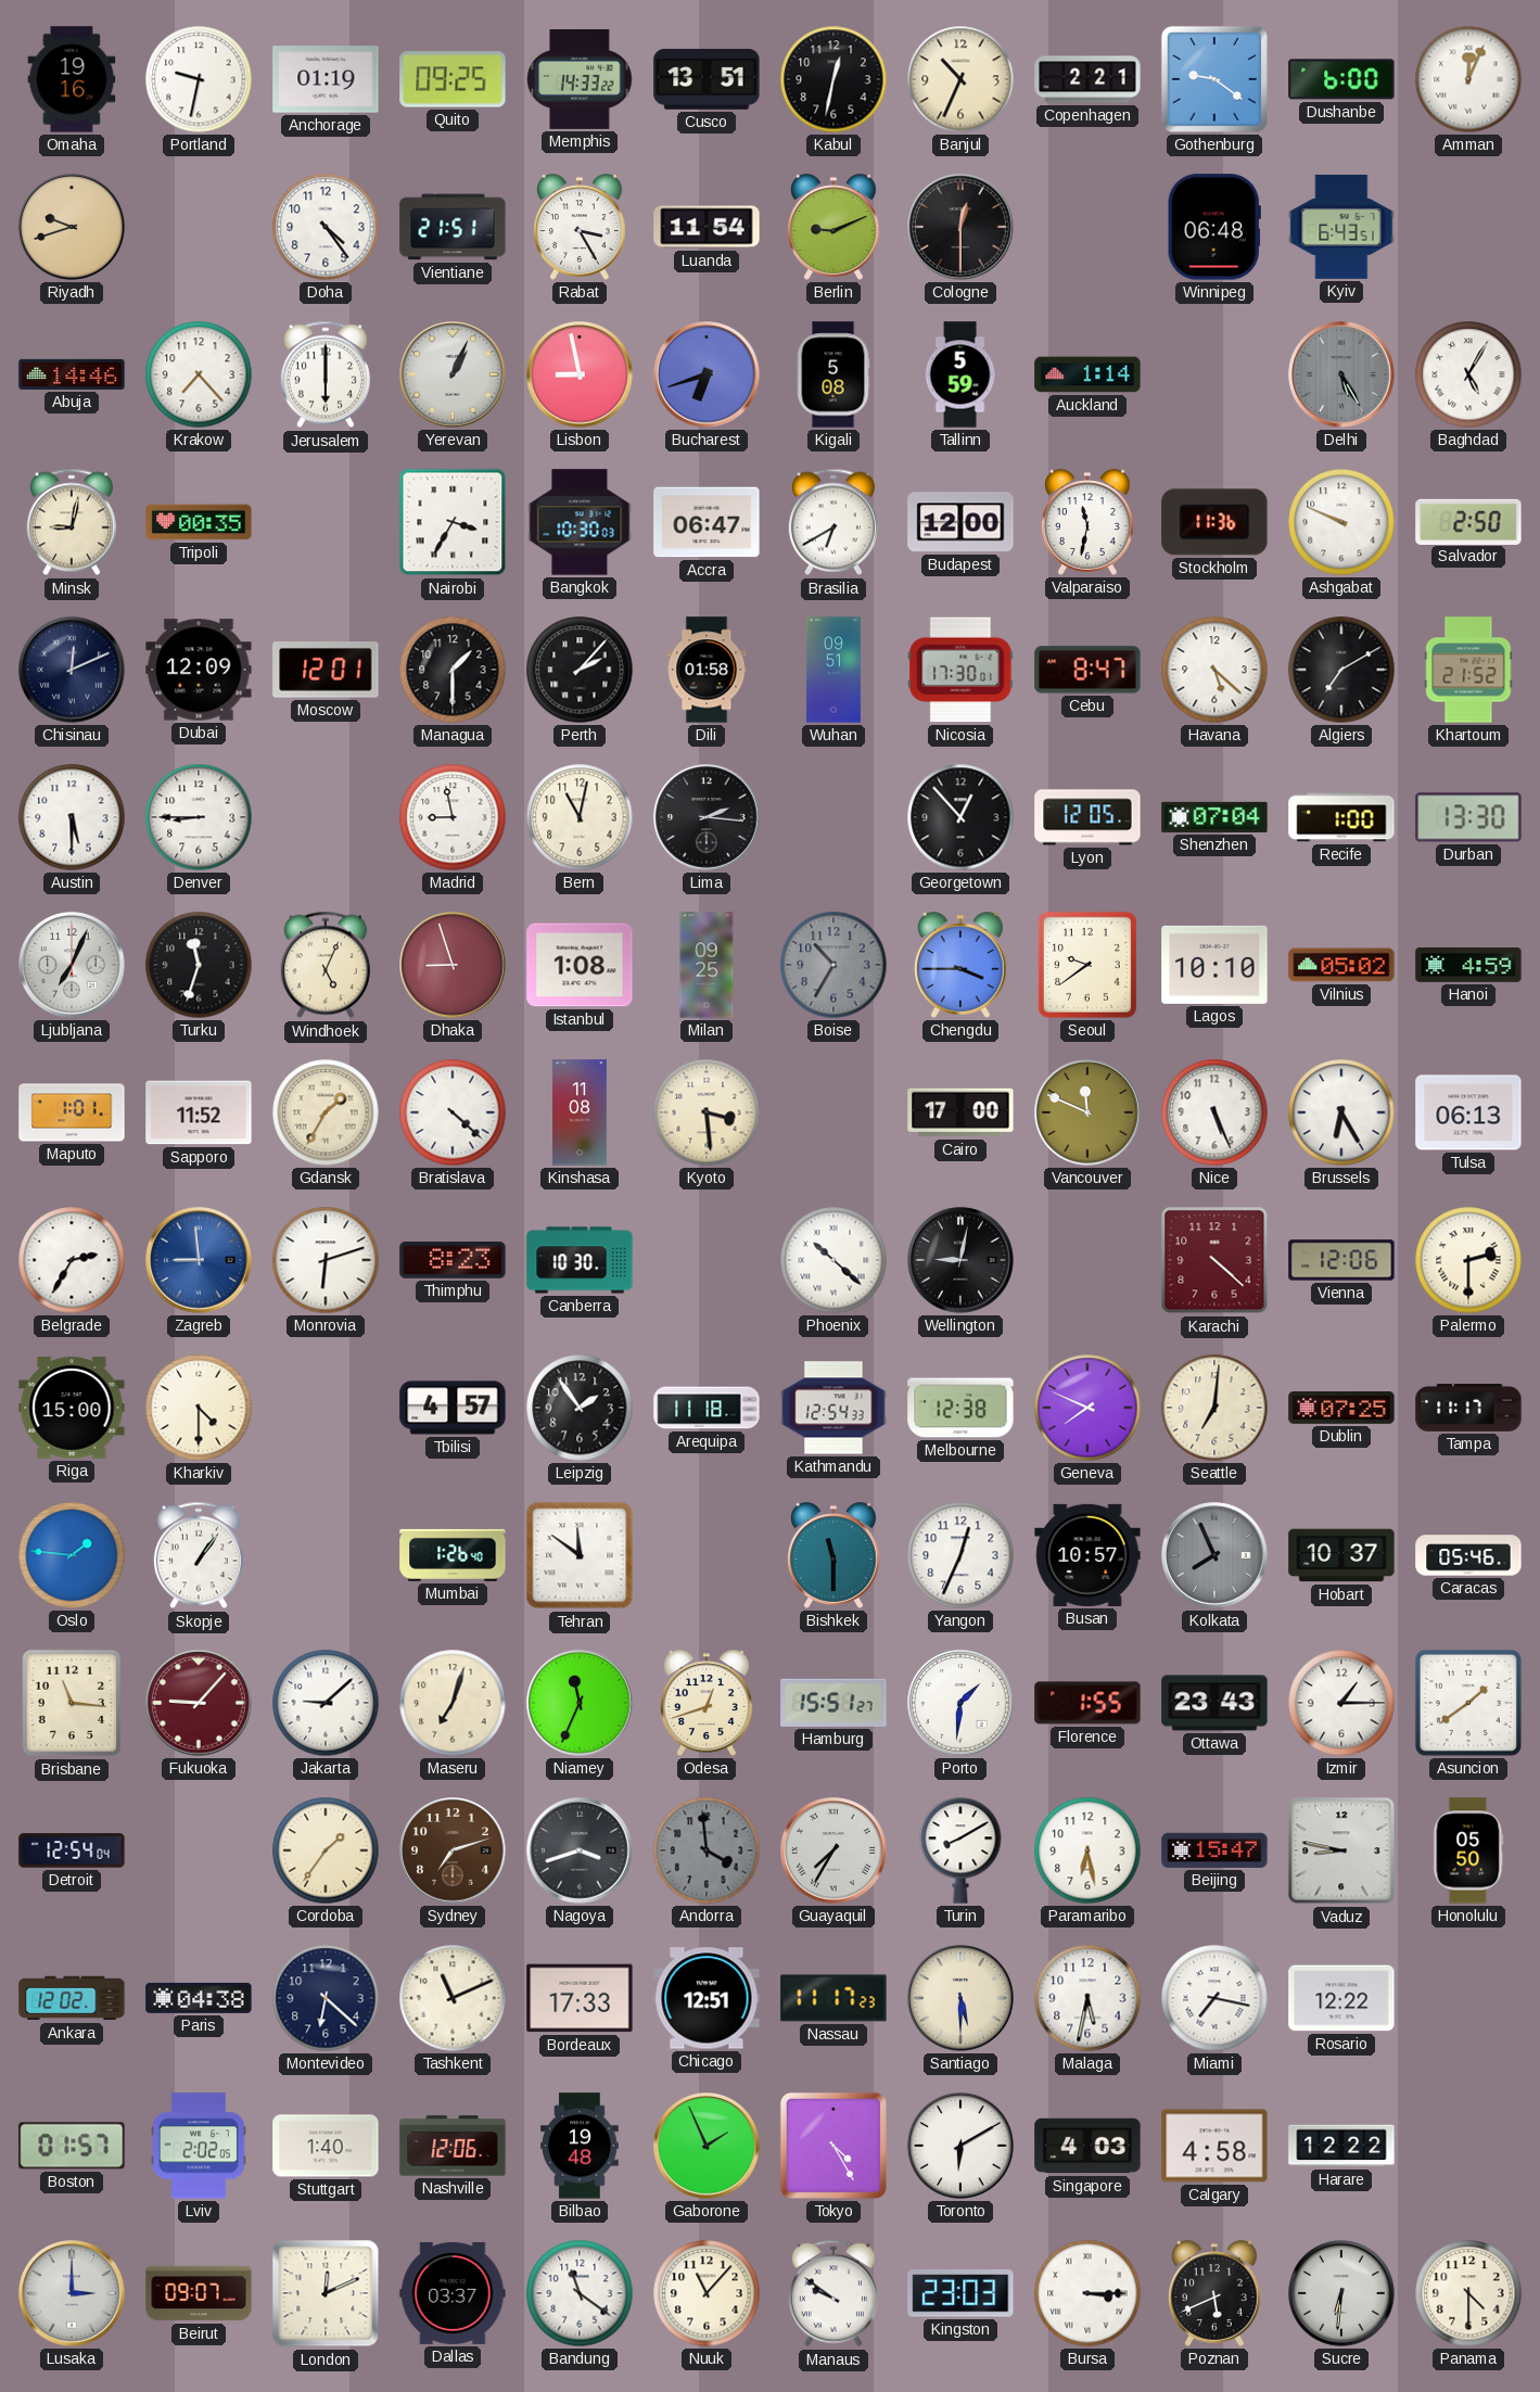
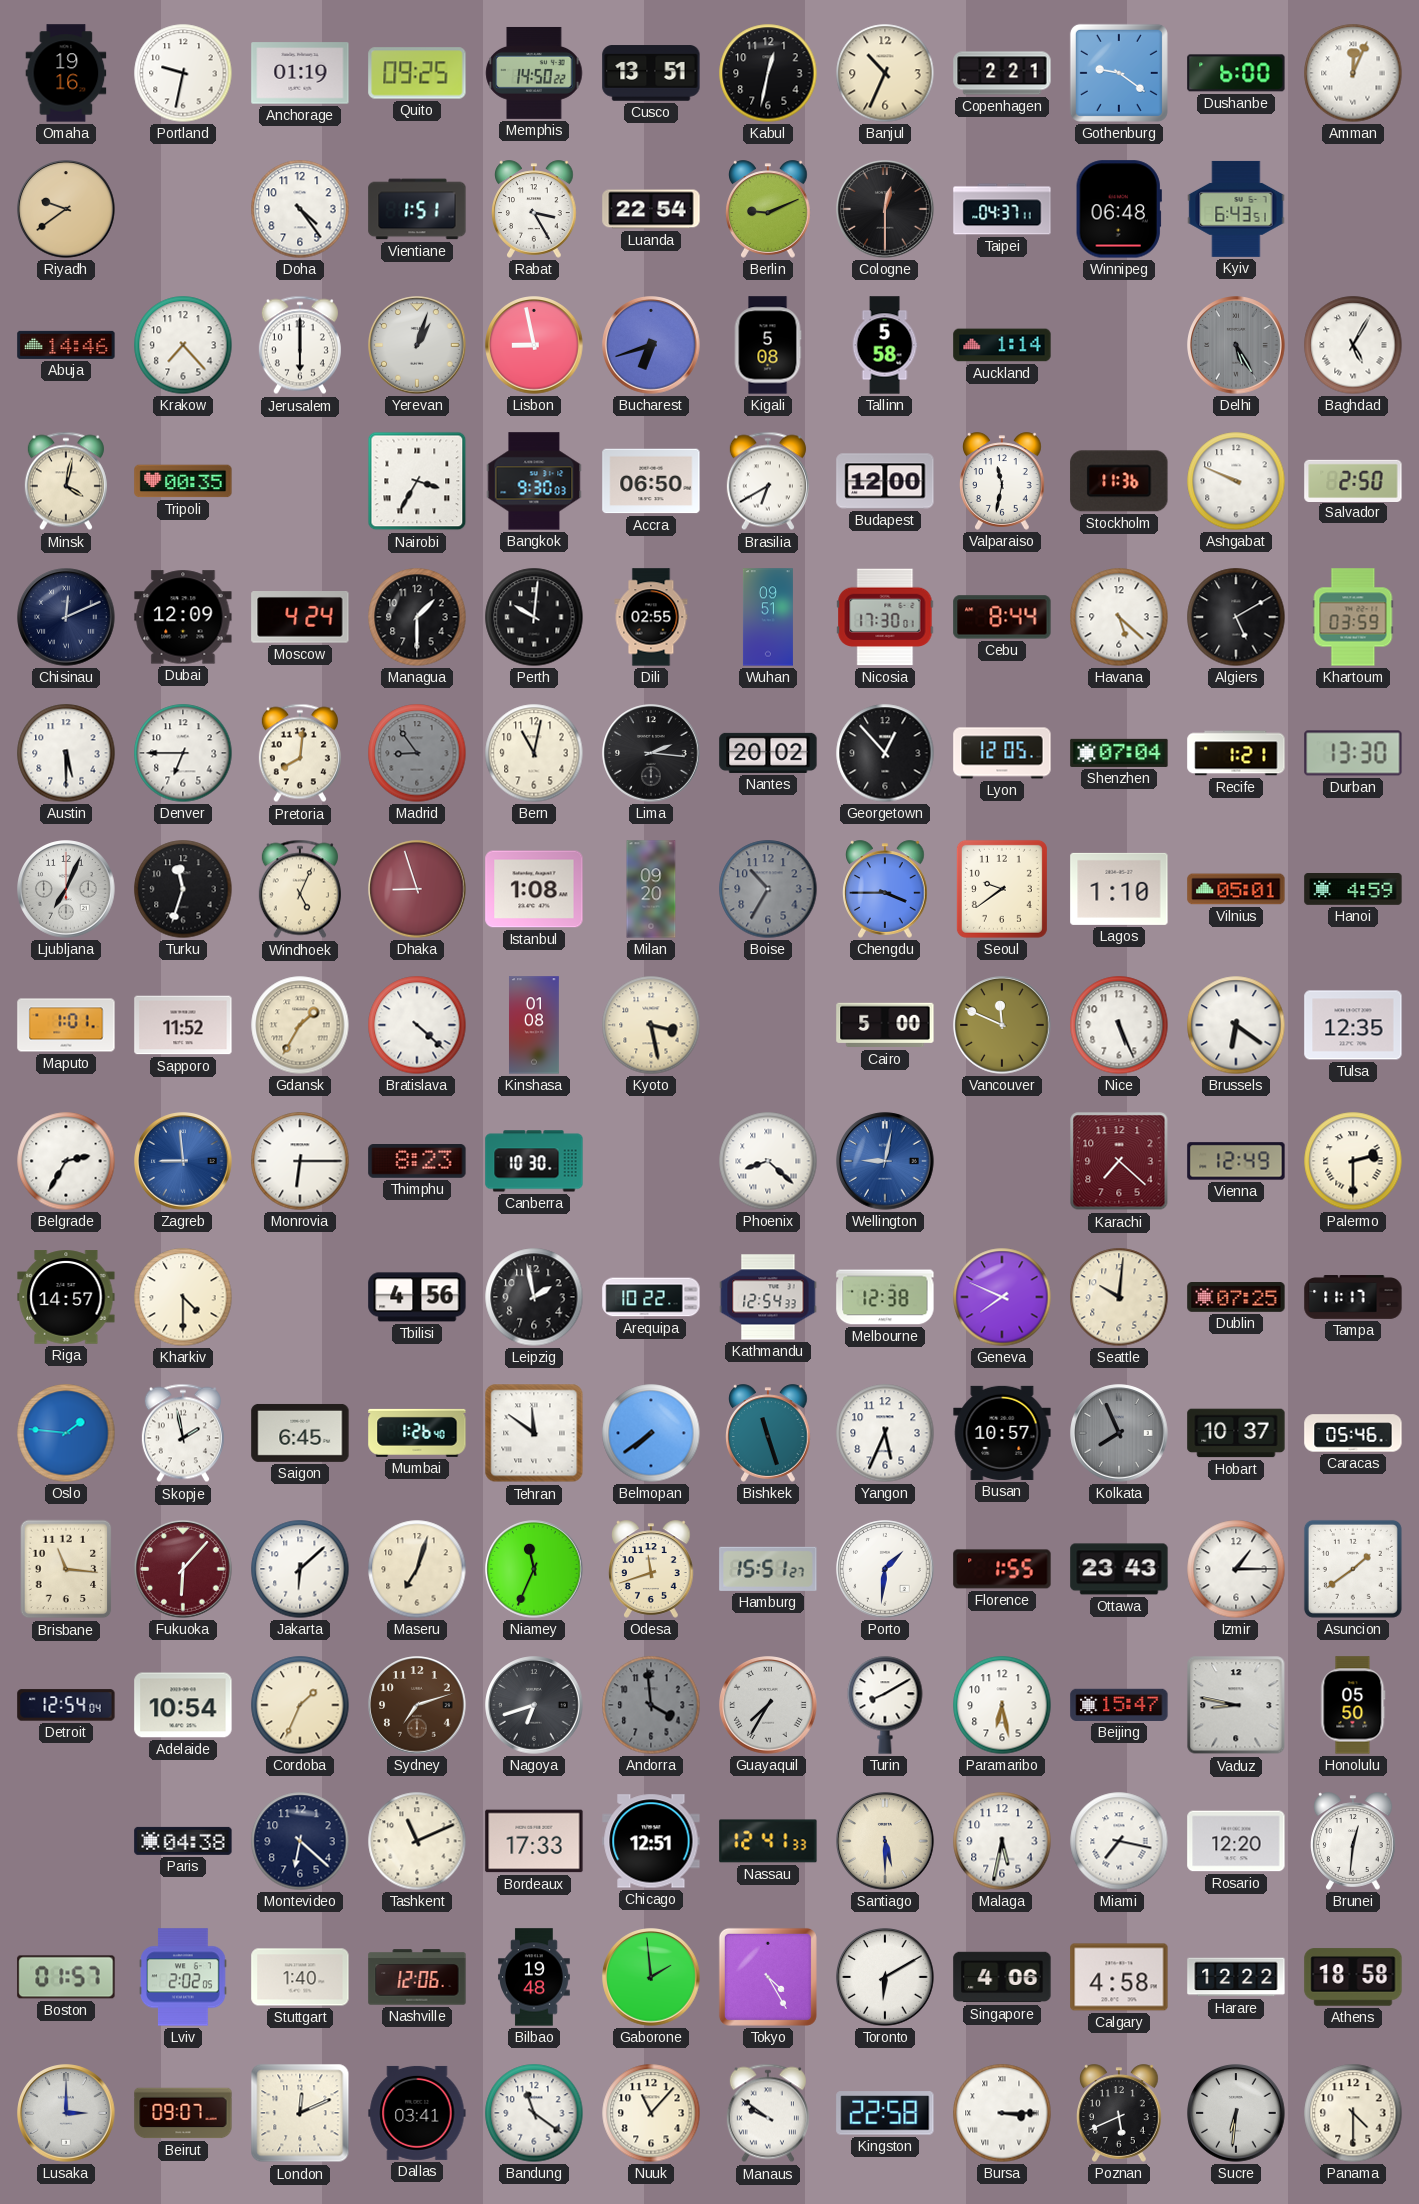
Memphis: 14:33 -> 14:50
Riyadh: 9:42 -> 9:39
Vientiane: 21:51 -> 1:51
Luanda: 11:54 -> 22:54
Taipei: none -> 04:37
Yerevan: 1:04 -> 1:03
Tallinn: 5:59 -> 5:58
Minsk: 9:02 -> 4:02
Bangkok: 10:30 -> 9:30
Accra: 06:47 -> 06:50
Moscow: 12:01 -> 4:24
Perth: 2:07 -> 10:01
Dili: 01:58 -> 02:55
Cebu: 8:47 -> 8:44
Algiers: 7:10 -> 5:10
Khartoum: 21:52 -> 03:59
Denver: 8:45 -> 6:45
Pretoria: none -> 8:01
Madrid: 8:58 -> 8:54
Madrid dial: white -> grey
Nantes: none -> 20:02
Recife: 1:00 -> 1:21
Milan: 09:25 -> 09:20
Lagos: 10:10 -> 1:10
Vilnius: 05:02 -> 05:01
Kinshasa: 11:08 -> 01:08
Kyoto: 3:29 -> 3:28
Cairo: 17:00 -> 5:00
Brussels: 6:25 -> 6:21
Tulsa: 06:13 -> 12:35
Monrovia: 6:12 -> 6:15
Phoenix: 10:22 -> 8:22
Wellington dial: black -> blue
Karachi: 4:22 -> 7:22
Vienna: 12:06 -> 12:49
Riga: 15:00 -> 14:57
Tbilisi: 4:57 -> 4:56
Leipzig: 1:54 -> 1:58
Arequipa: 11:18 -> 10:22
Seattle: 7:01 -> 10:01
Skopje: 1:06 -> 1:58
Saigon: none -> 6:45
Belmopan: none -> 7:39
Bishkek: 11:30 -> 11:27
Yangon: 12:34 -> 5:34
Fukuoka: 9:07 -> 6:07
Jakarta: 9:08 -> 6:08
Odesa: 12:42 -> 11:42
Adelaide: none -> 10:54
Cordoba: 1:36 -> 1:34
Nagoya: 3:42 -> 6:42
Ankara: 12:02 -> none
Nassau: 11:17 -> 12:41
Rosario: 12:22 -> 12:20
Brunei: none -> 12:31
Gaborone: 1:56 -> 1:59
Singapore: 4:03 -> 4:06
Athens: none -> 18:58
Dallas: 03:37 -> 03:41
Kingston: 23:03 -> 22:58
